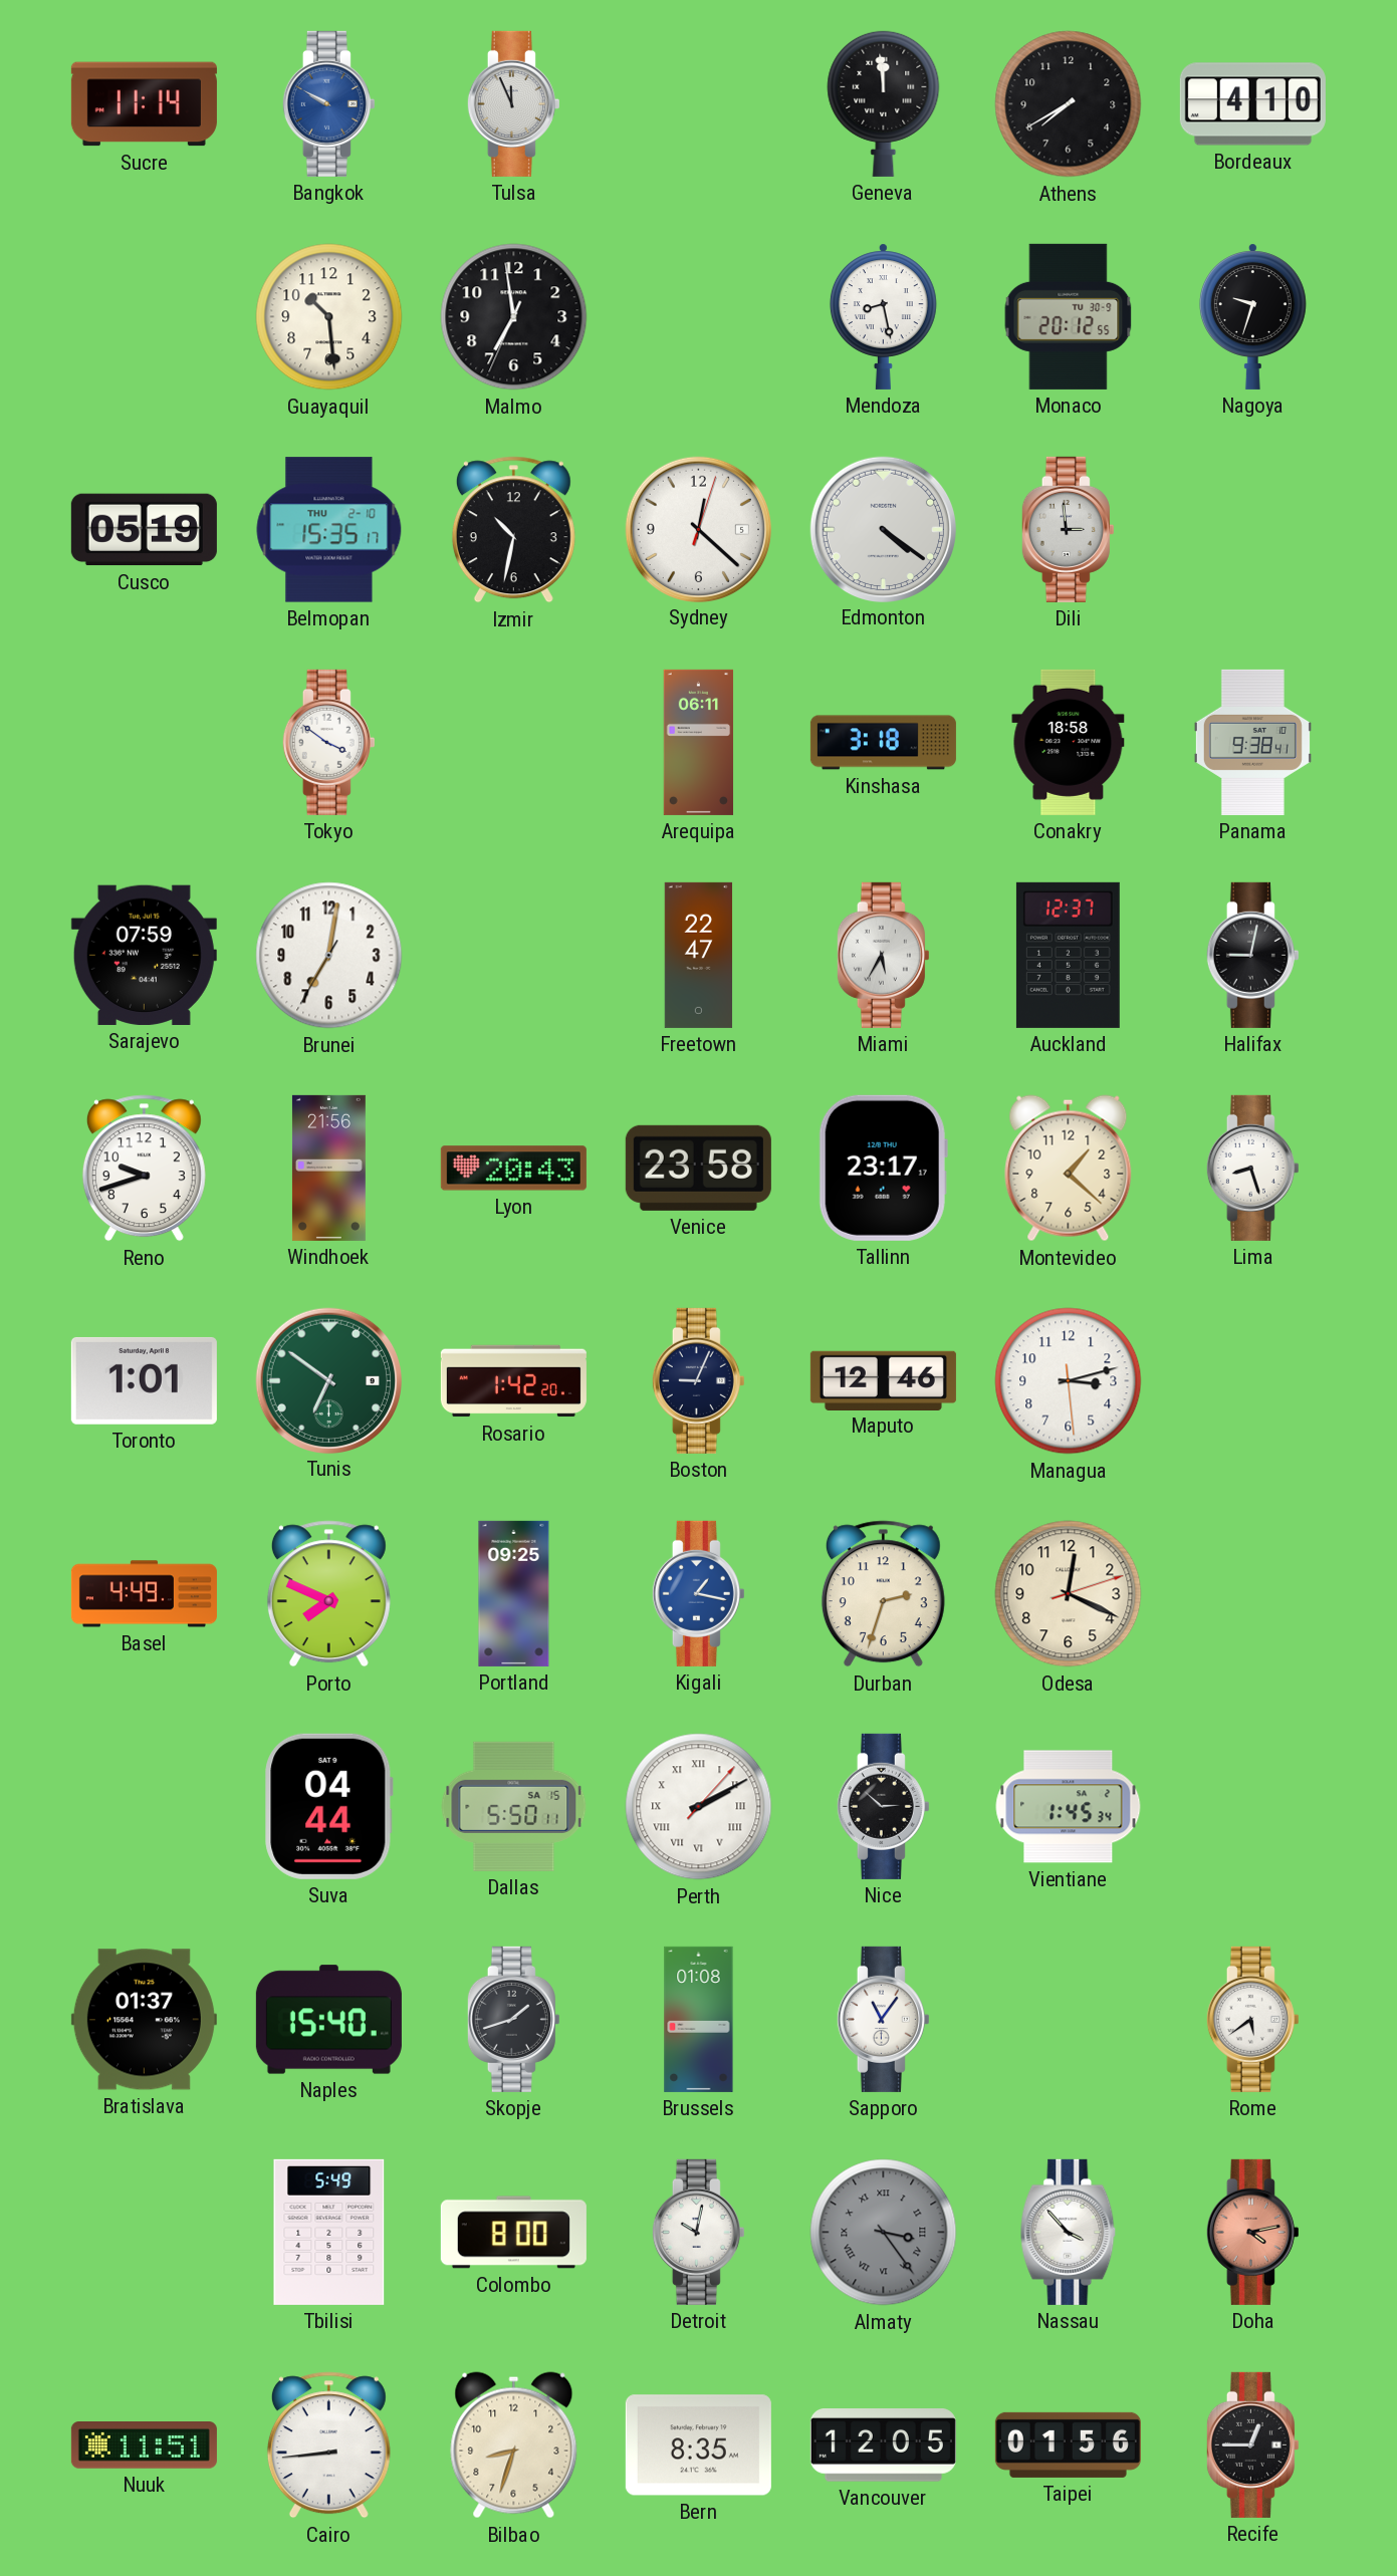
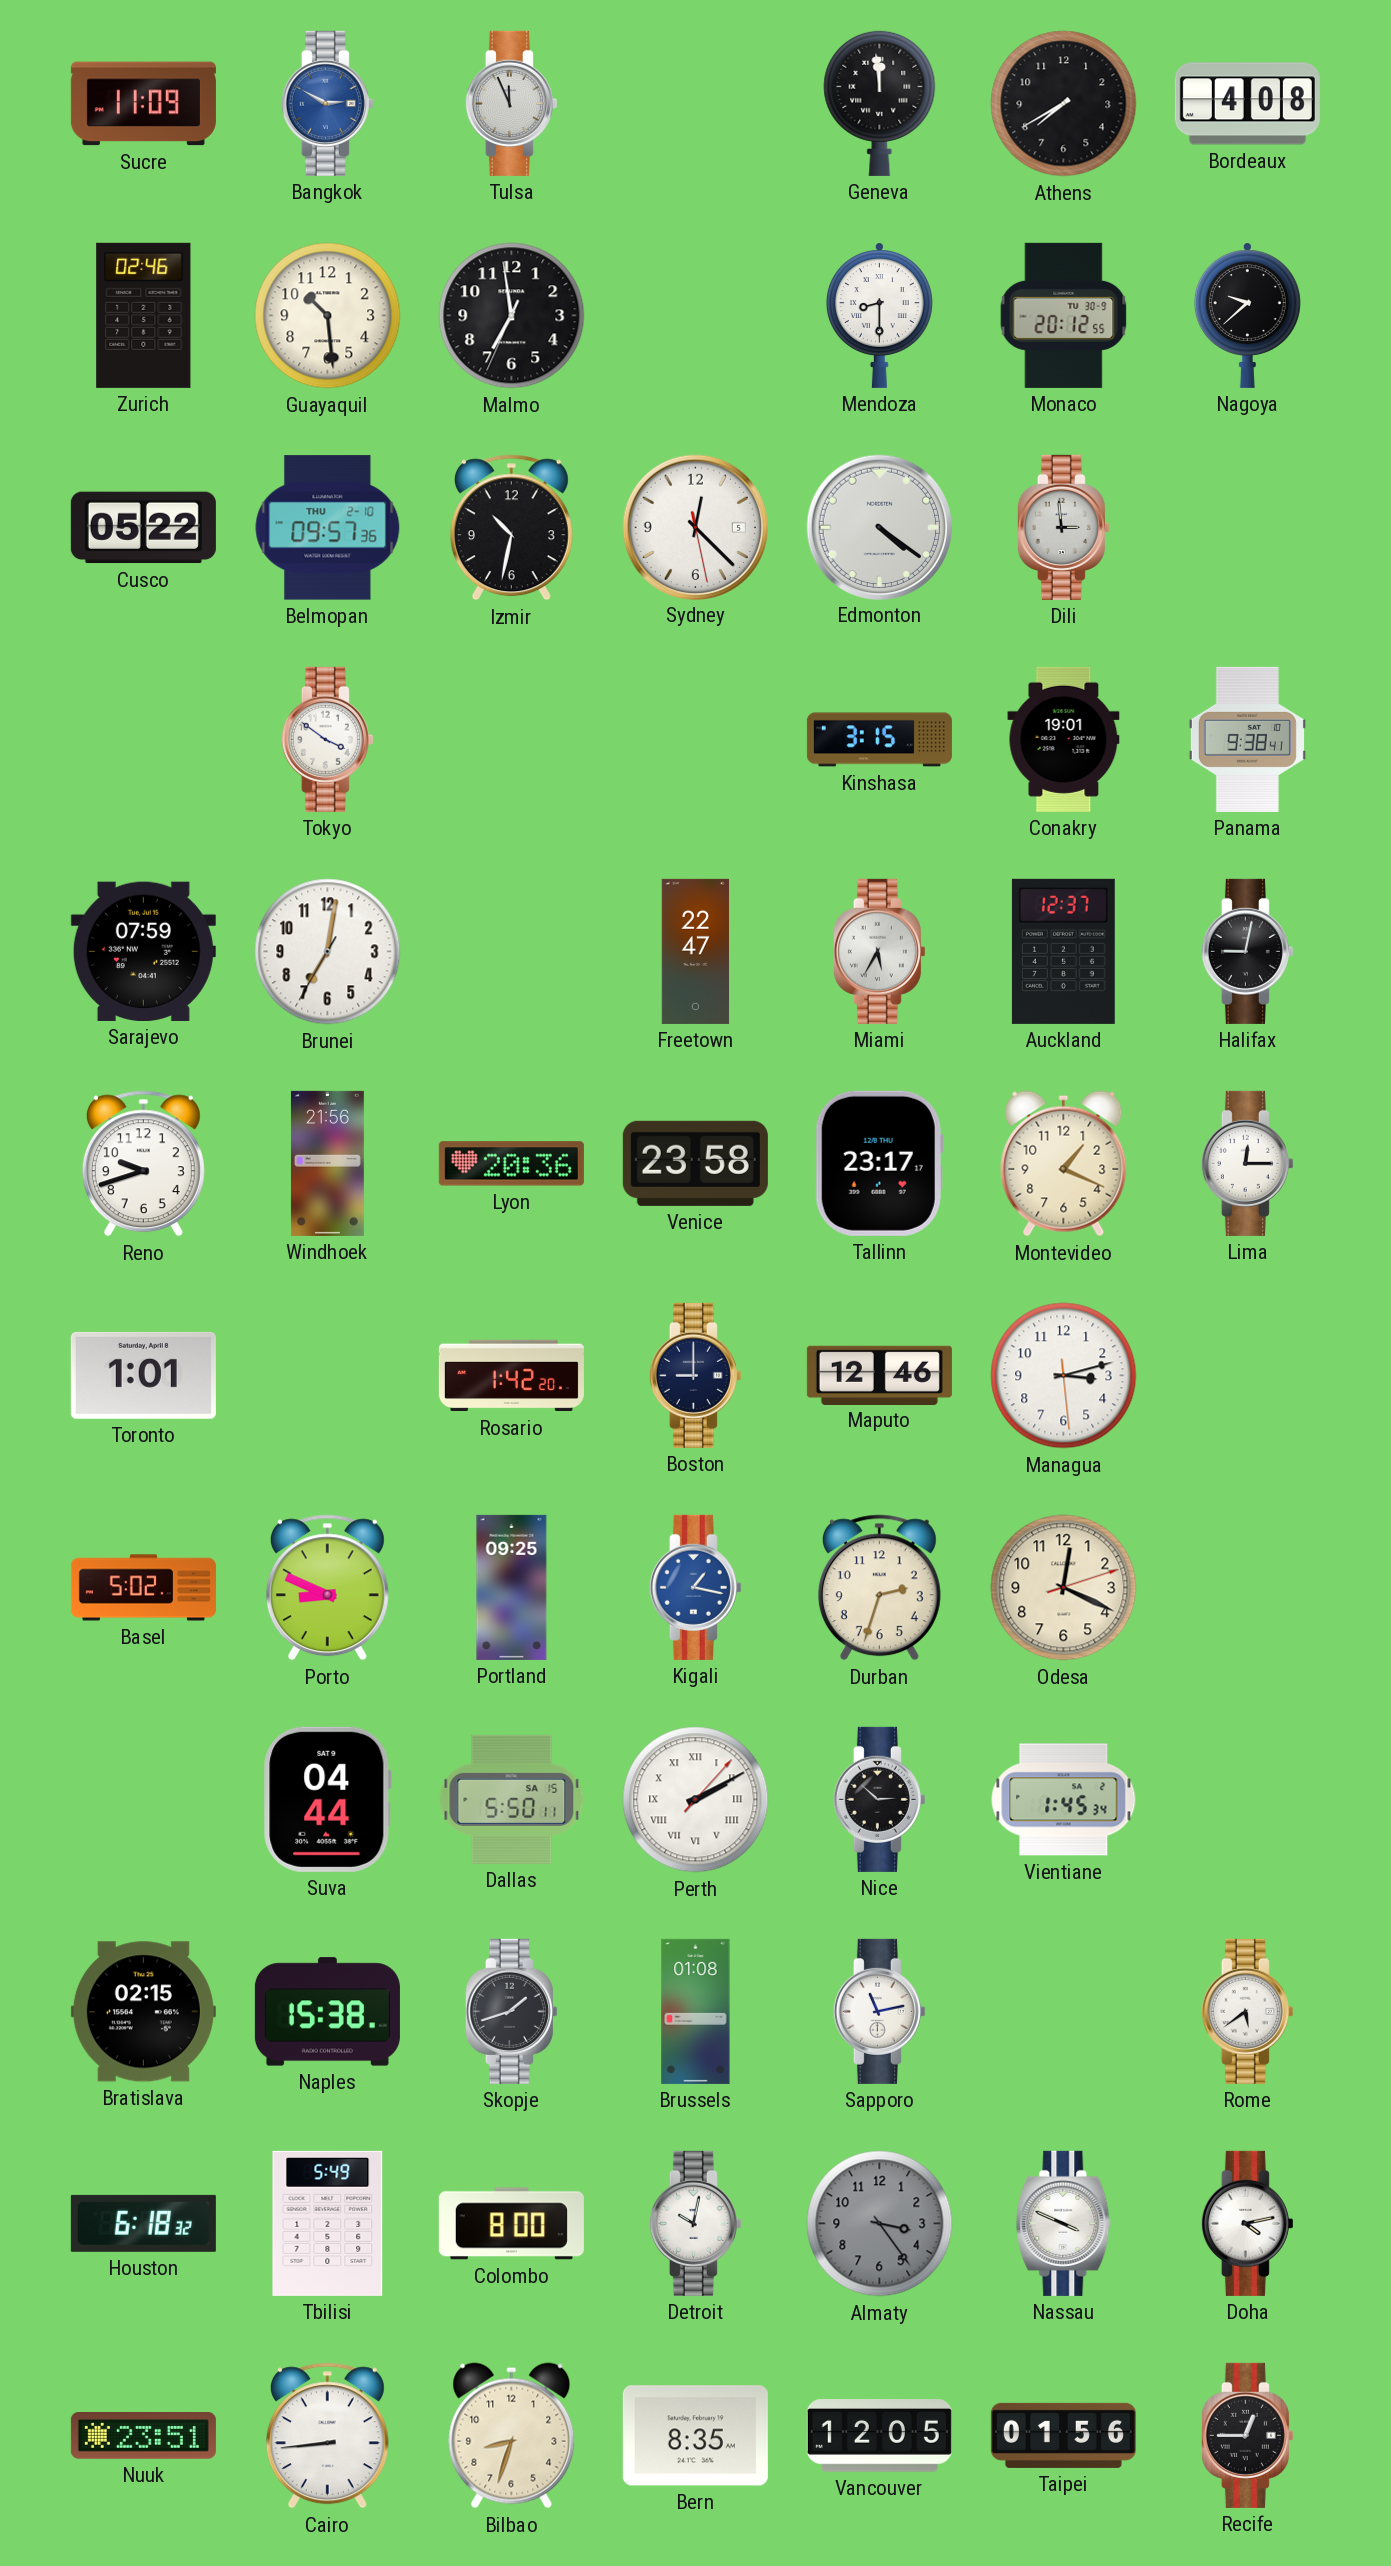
Sucre: 11:14 -> 11:09
Bangkok: 9:50 -> 2:50
Bordeaux: 4:10 -> 4:08
Zurich: none -> 02:46
Mendoza: 8:28 -> 8:30
Nagoya: 9:33 -> 9:38
Cusco: 05:19 -> 05:22
Belmopan: 15:35 -> 09:57
Sydney: 12:22:03 -> 12:22:28
Arequipa: 06:11 -> none
Kinshasa: 3:18 -> 3:15
Conakry: 18:58 -> 19:01
Lyon: 20:43 -> 20:36
Montevideo: 1:22 -> 1:19
Lima: 8:27 -> 12:15
Tunis: 6:51 -> none
Boston: 9:04 -> 9:00
Basel: 4:49 -> 5:02
Porto: 7:49 -> 8:49
Bratislava: 01:37 -> 02:15
Naples: 15:40 -> 15:38
Sapporo: 11:06 -> 11:13
Houston: none -> 6:18
Almaty numerals: Roman -> Arabic
Nassau: 3:53 -> 3:49
Doha dial: salmon -> white
Nuuk: 11:51 -> 23:51
